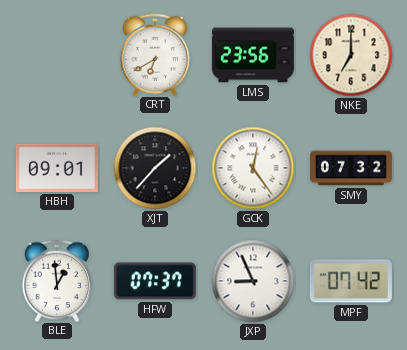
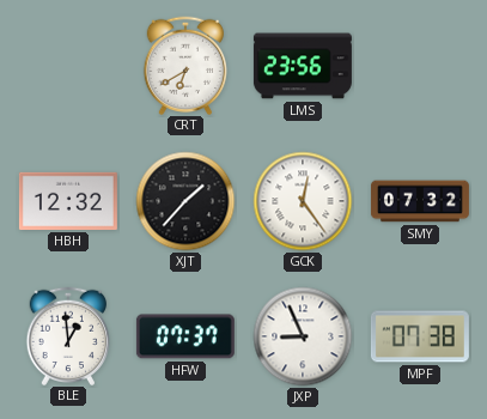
NKE: 7:00 -> none
HBH: 09:01 -> 12:32
MPF: 07:42 -> 07:38
